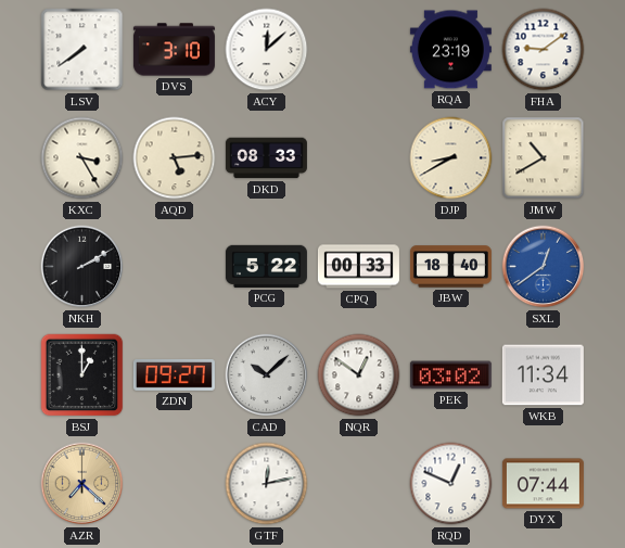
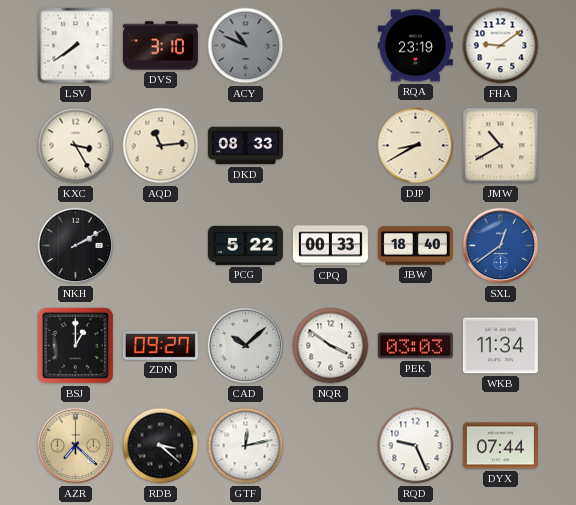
ACY: 12:08 -> 10:49
ACY dial: white -> grey
AQD: 5:14 -> 11:14
NQR: 12:51 -> 3:51
PEK: 03:02 -> 03:03
RDB: none -> 3:22
RQD: 12:49 -> 9:26
